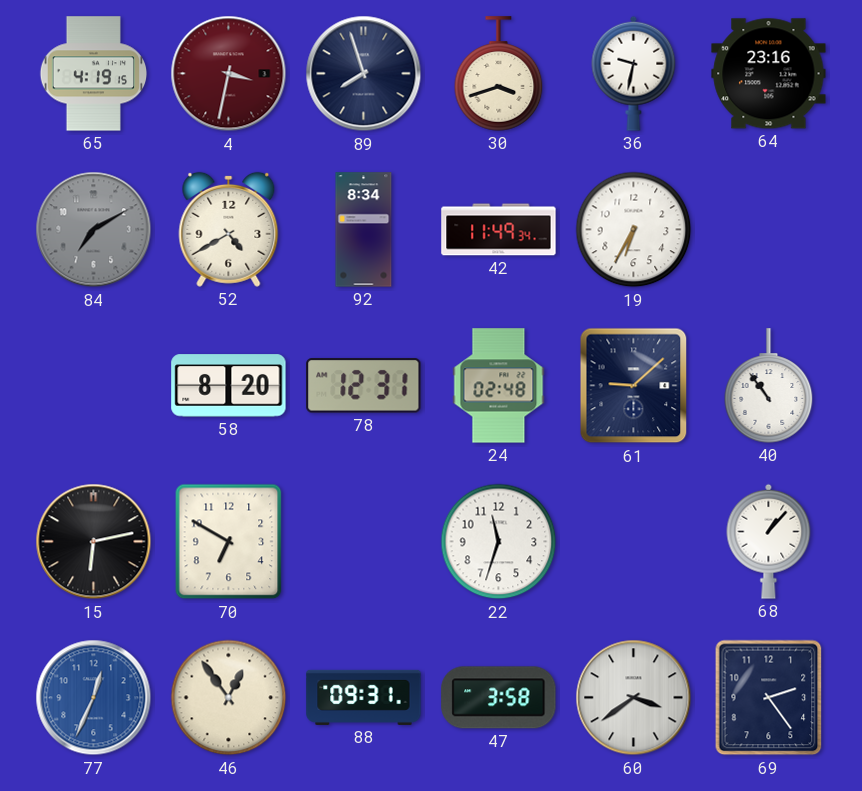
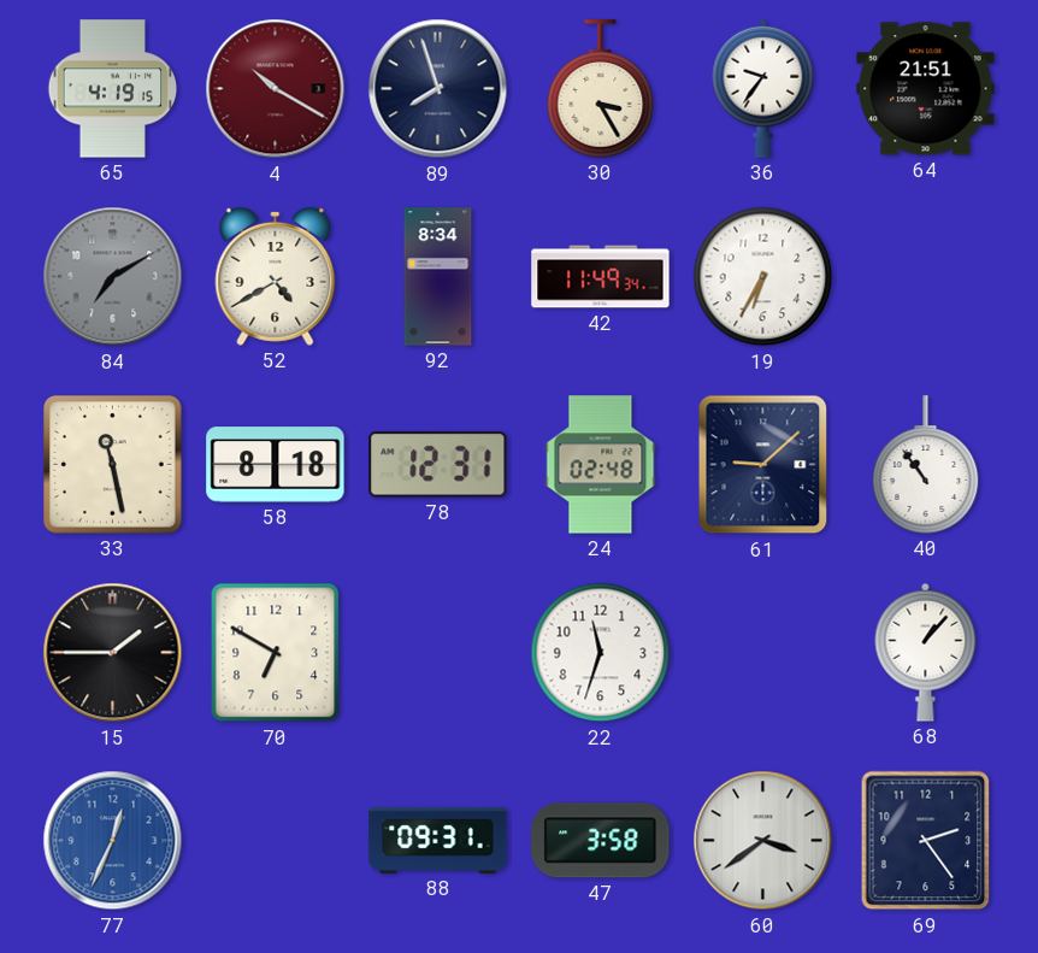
4: 3:32 -> 10:20
30: 3:42 -> 3:25
36: 9:32 -> 9:36
64: 23:16 -> 21:51
33: none -> 11:28
58: 8:20 -> 8:18
15: 6:13 -> 1:45
46: 12:54 -> none
